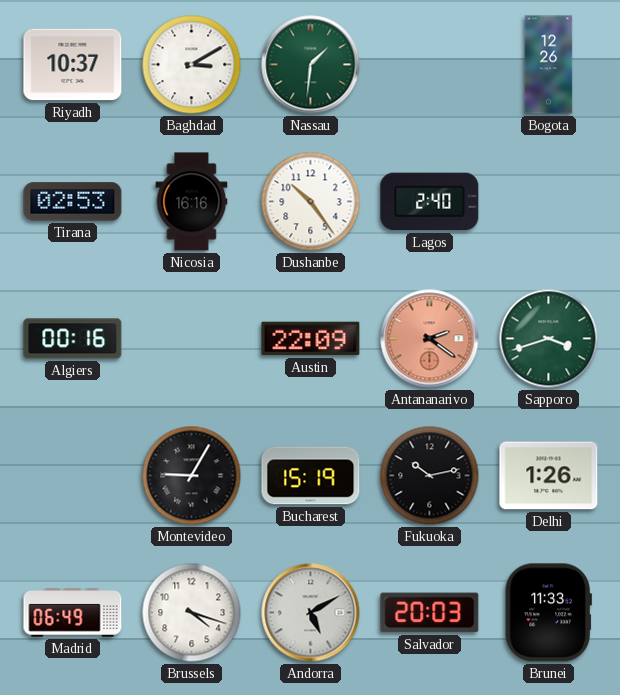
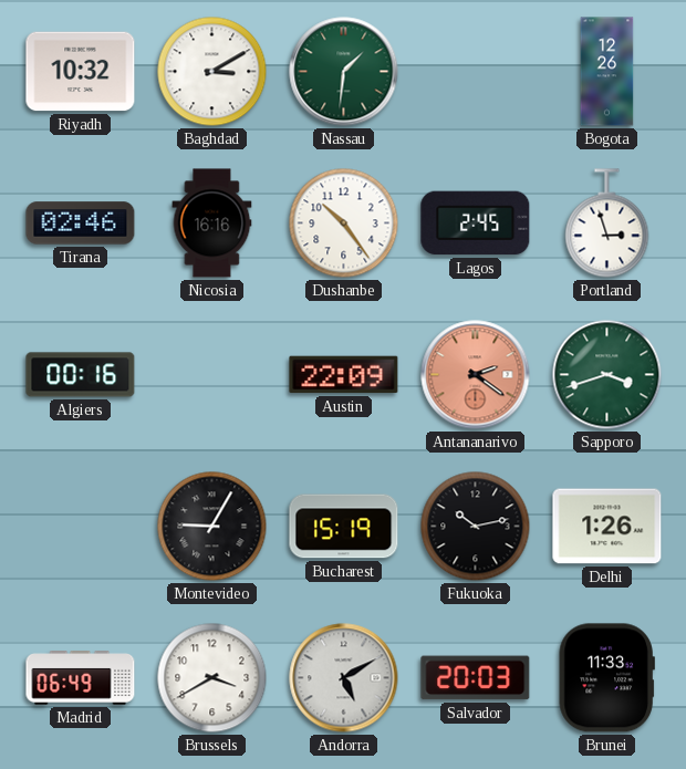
Riyadh: 10:37 -> 10:32
Tirana: 02:53 -> 02:46
Lagos: 2:40 -> 2:45
Portland: none -> 2:57
Brussels: 4:18 -> 3:40
